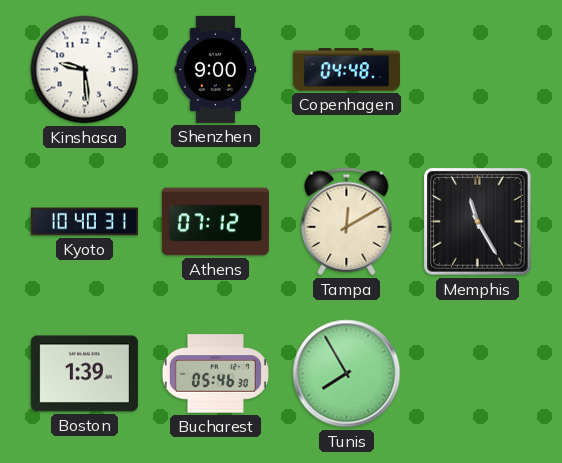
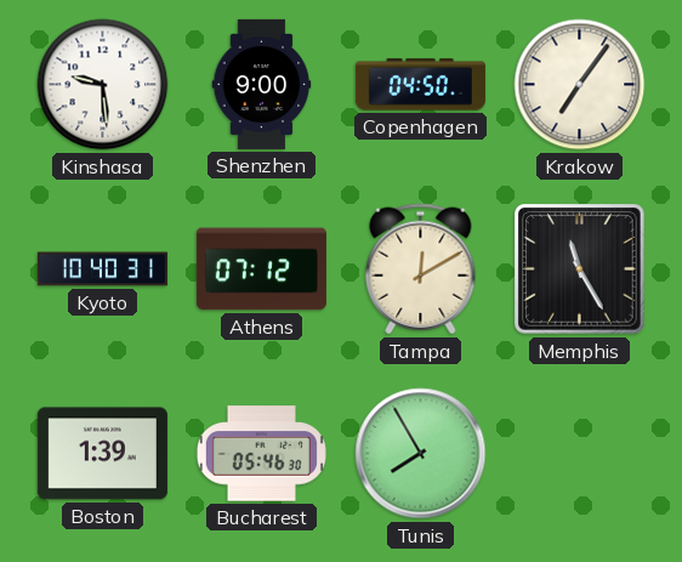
Copenhagen: 04:48 -> 04:50
Krakow: none -> 7:06
